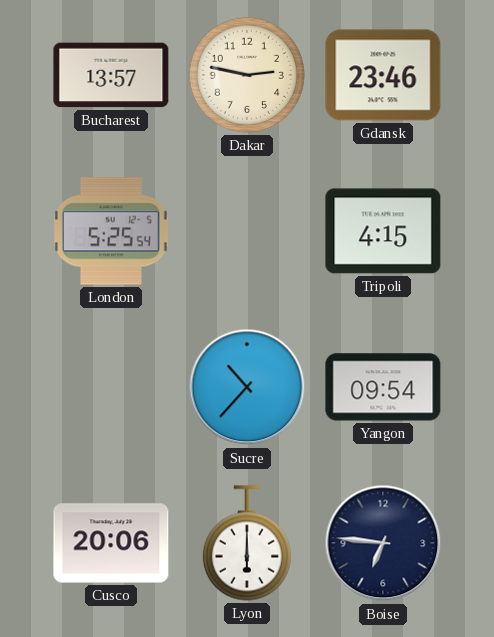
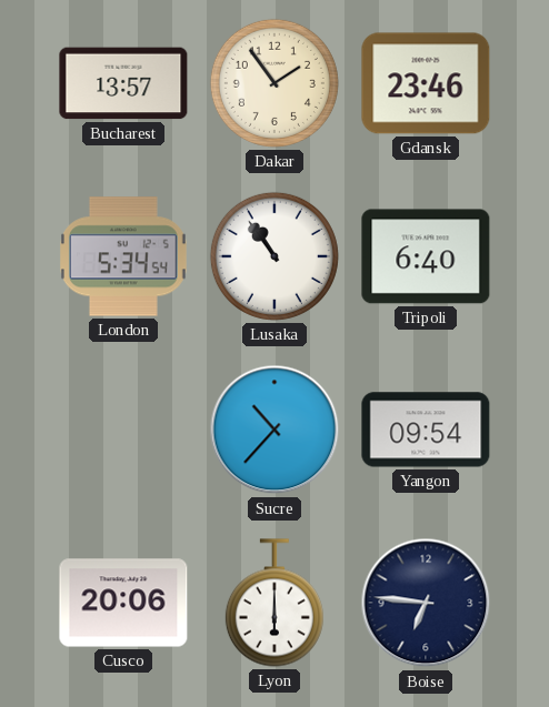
Dakar: 2:47 -> 1:54
London: 5:25 -> 5:34
Lusaka: none -> 10:54
Tripoli: 4:15 -> 6:40
